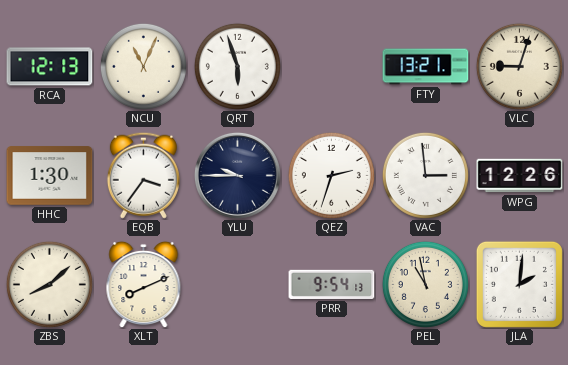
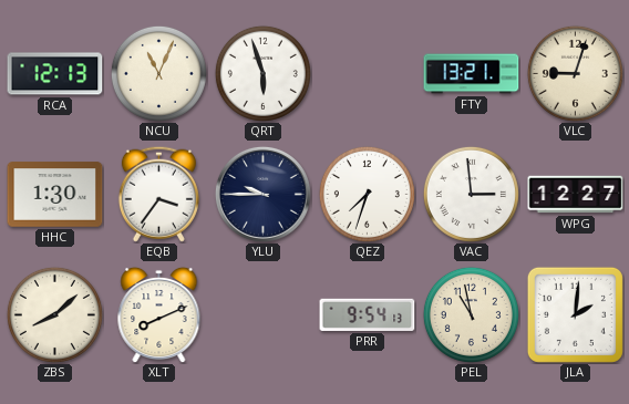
QEZ: 2:33 -> 7:33
WPG: 12:26 -> 12:27
